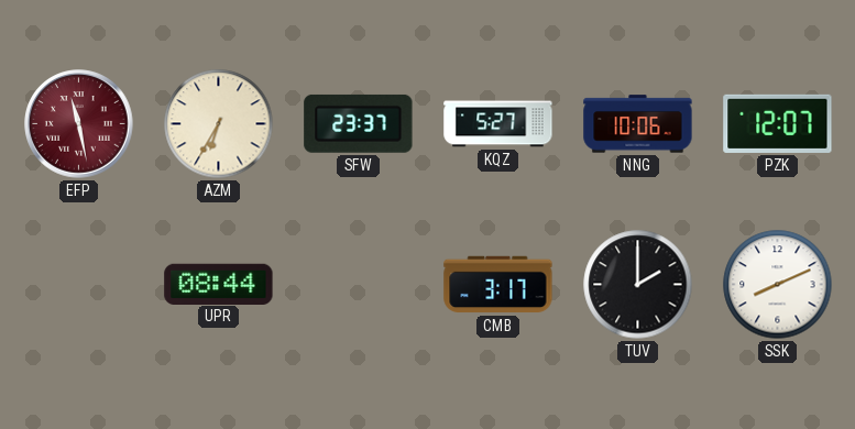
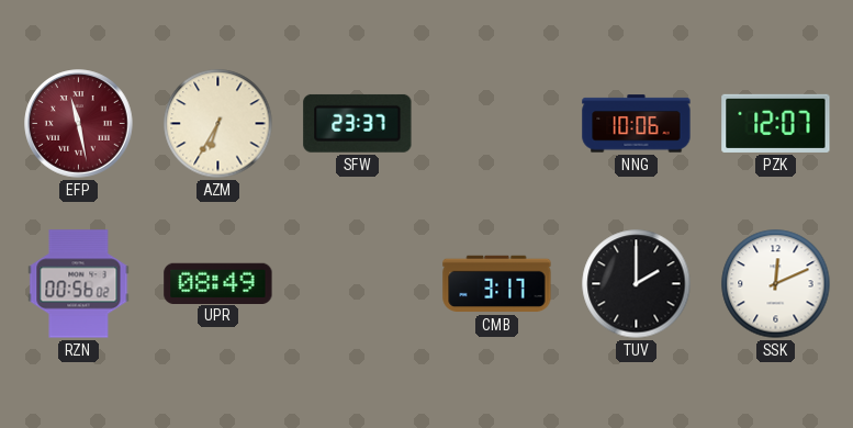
KQZ: 5:27 -> none
RZN: none -> 00:56
UPR: 08:44 -> 08:49
SSK: 8:11 -> 12:11
